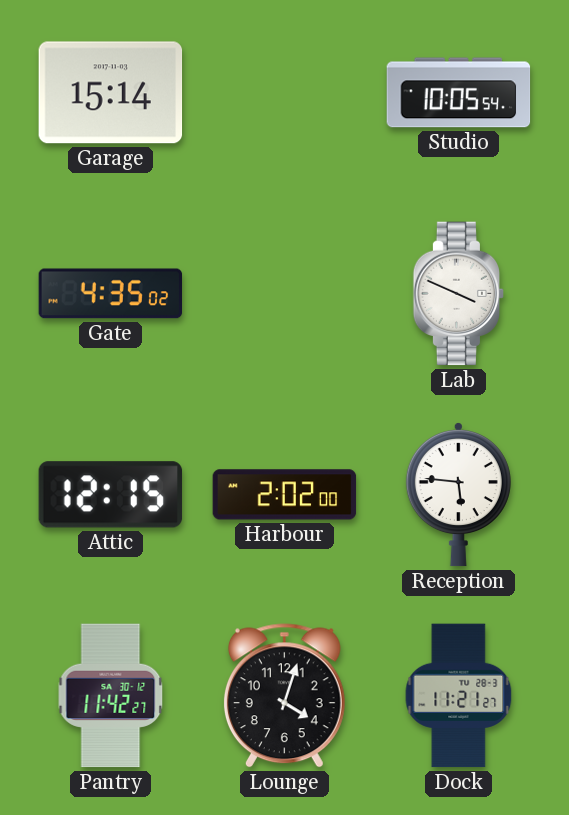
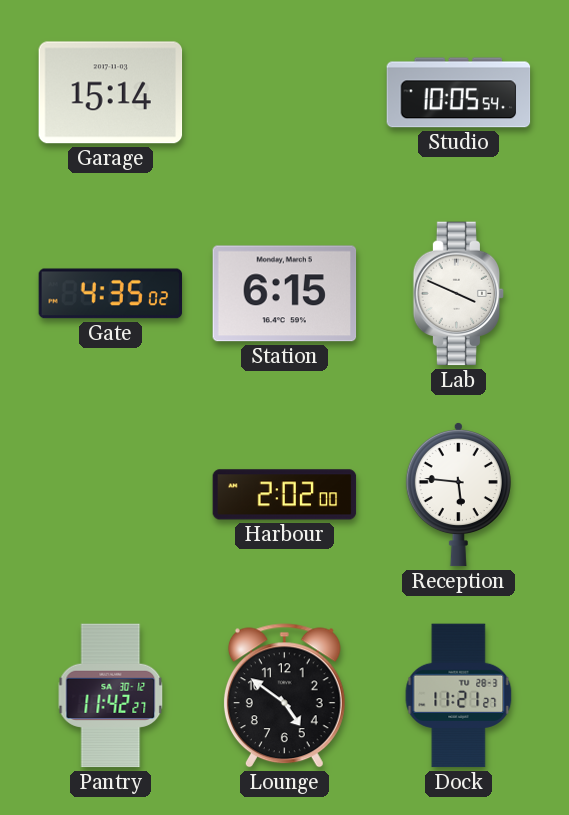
Station: none -> 6:15
Attic: 12:15 -> none
Lounge: 4:03 -> 4:51
